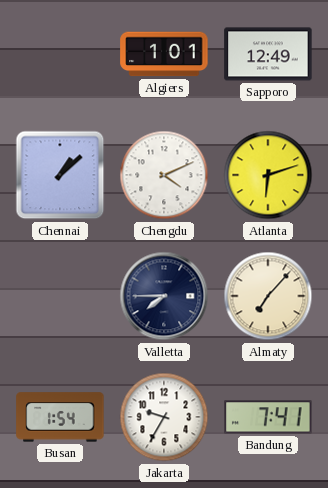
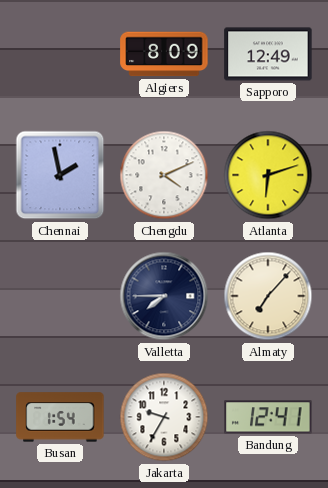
Algiers: 1:01 -> 8:09
Chennai: 1:08 -> 1:58
Bandung: 7:41 -> 12:41
